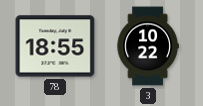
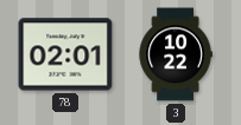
78: 18:55 -> 02:01
